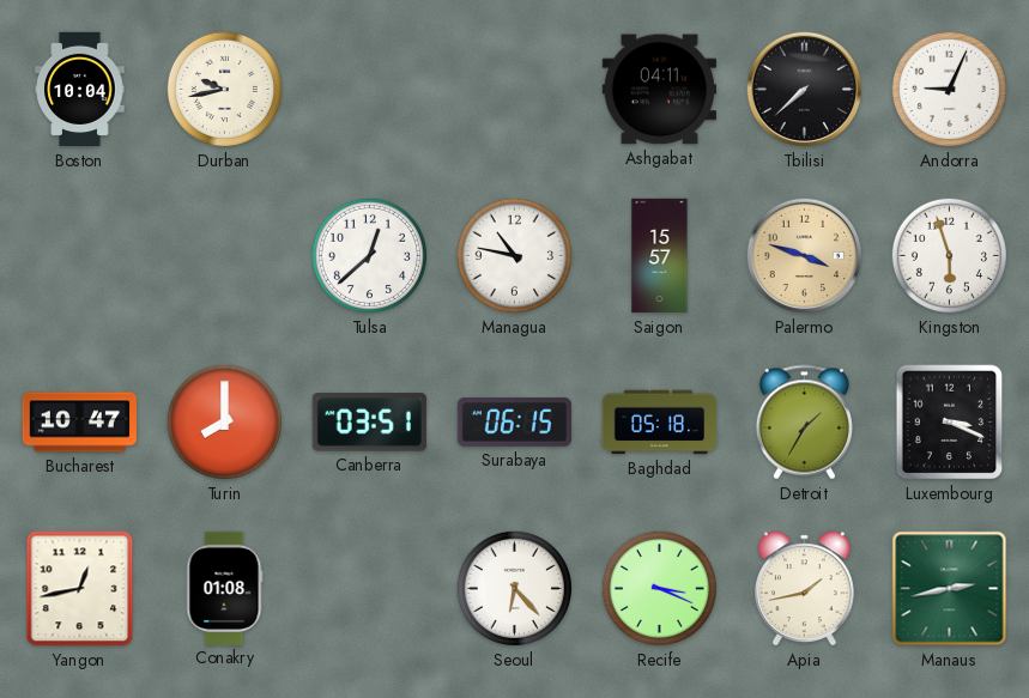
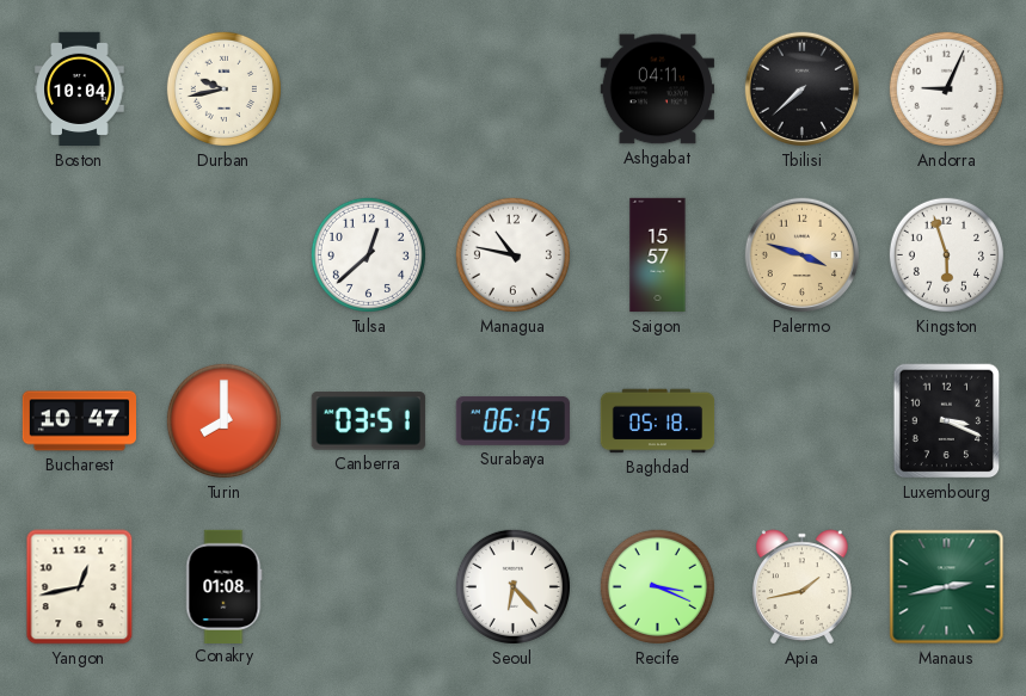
Detroit: 1:35 -> none
